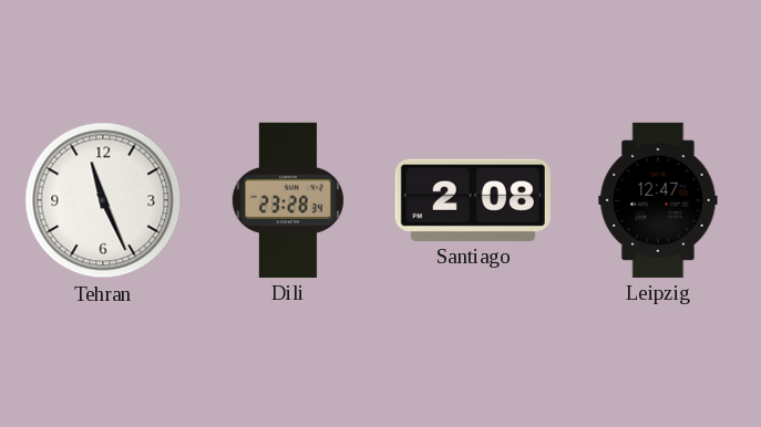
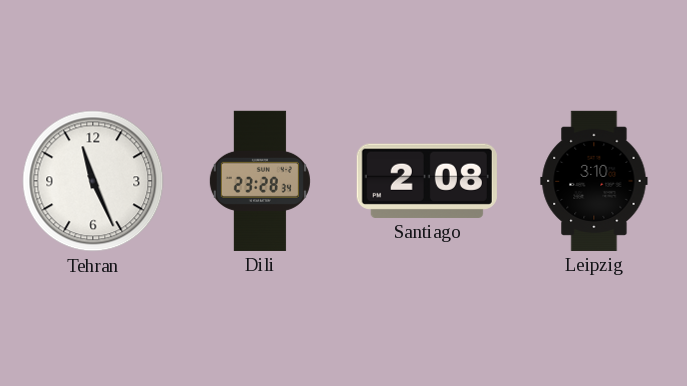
Leipzig: 12:47 -> 3:10
